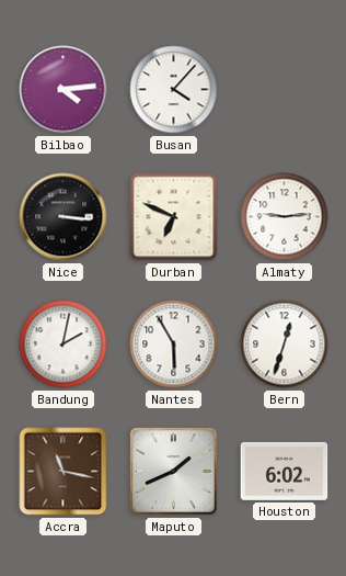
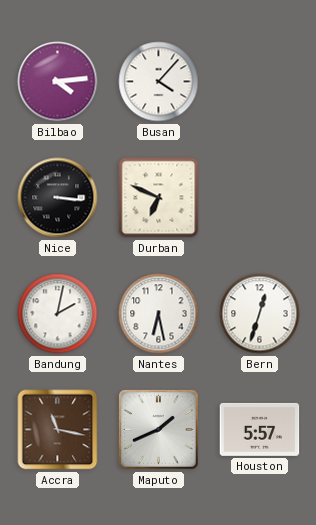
Almaty: 9:14 -> none
Nantes: 5:55 -> 6:28
Houston: 6:02 -> 5:57
